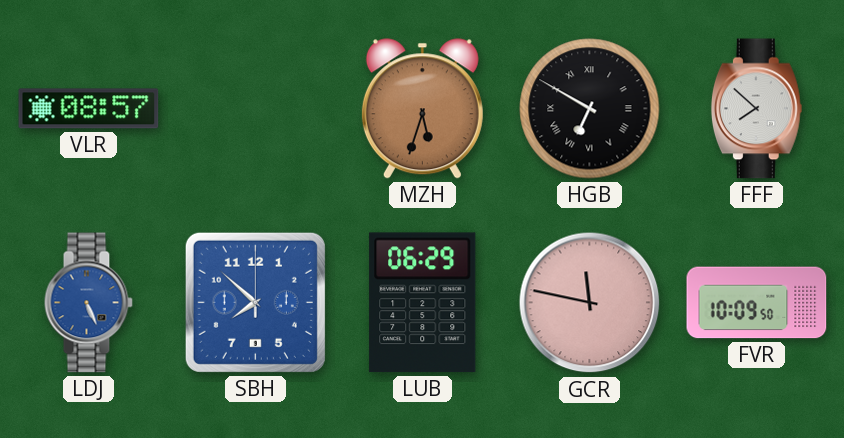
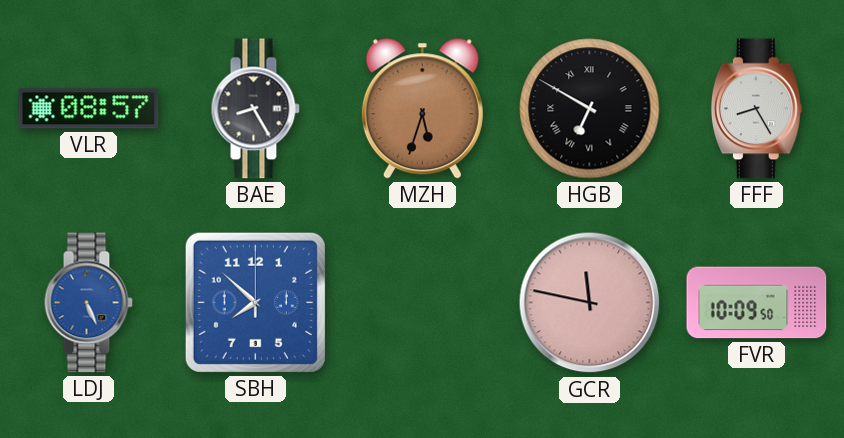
BAE: none -> 8:25
FFF: 7:52 -> 8:25
LUB: 06:29 -> none
